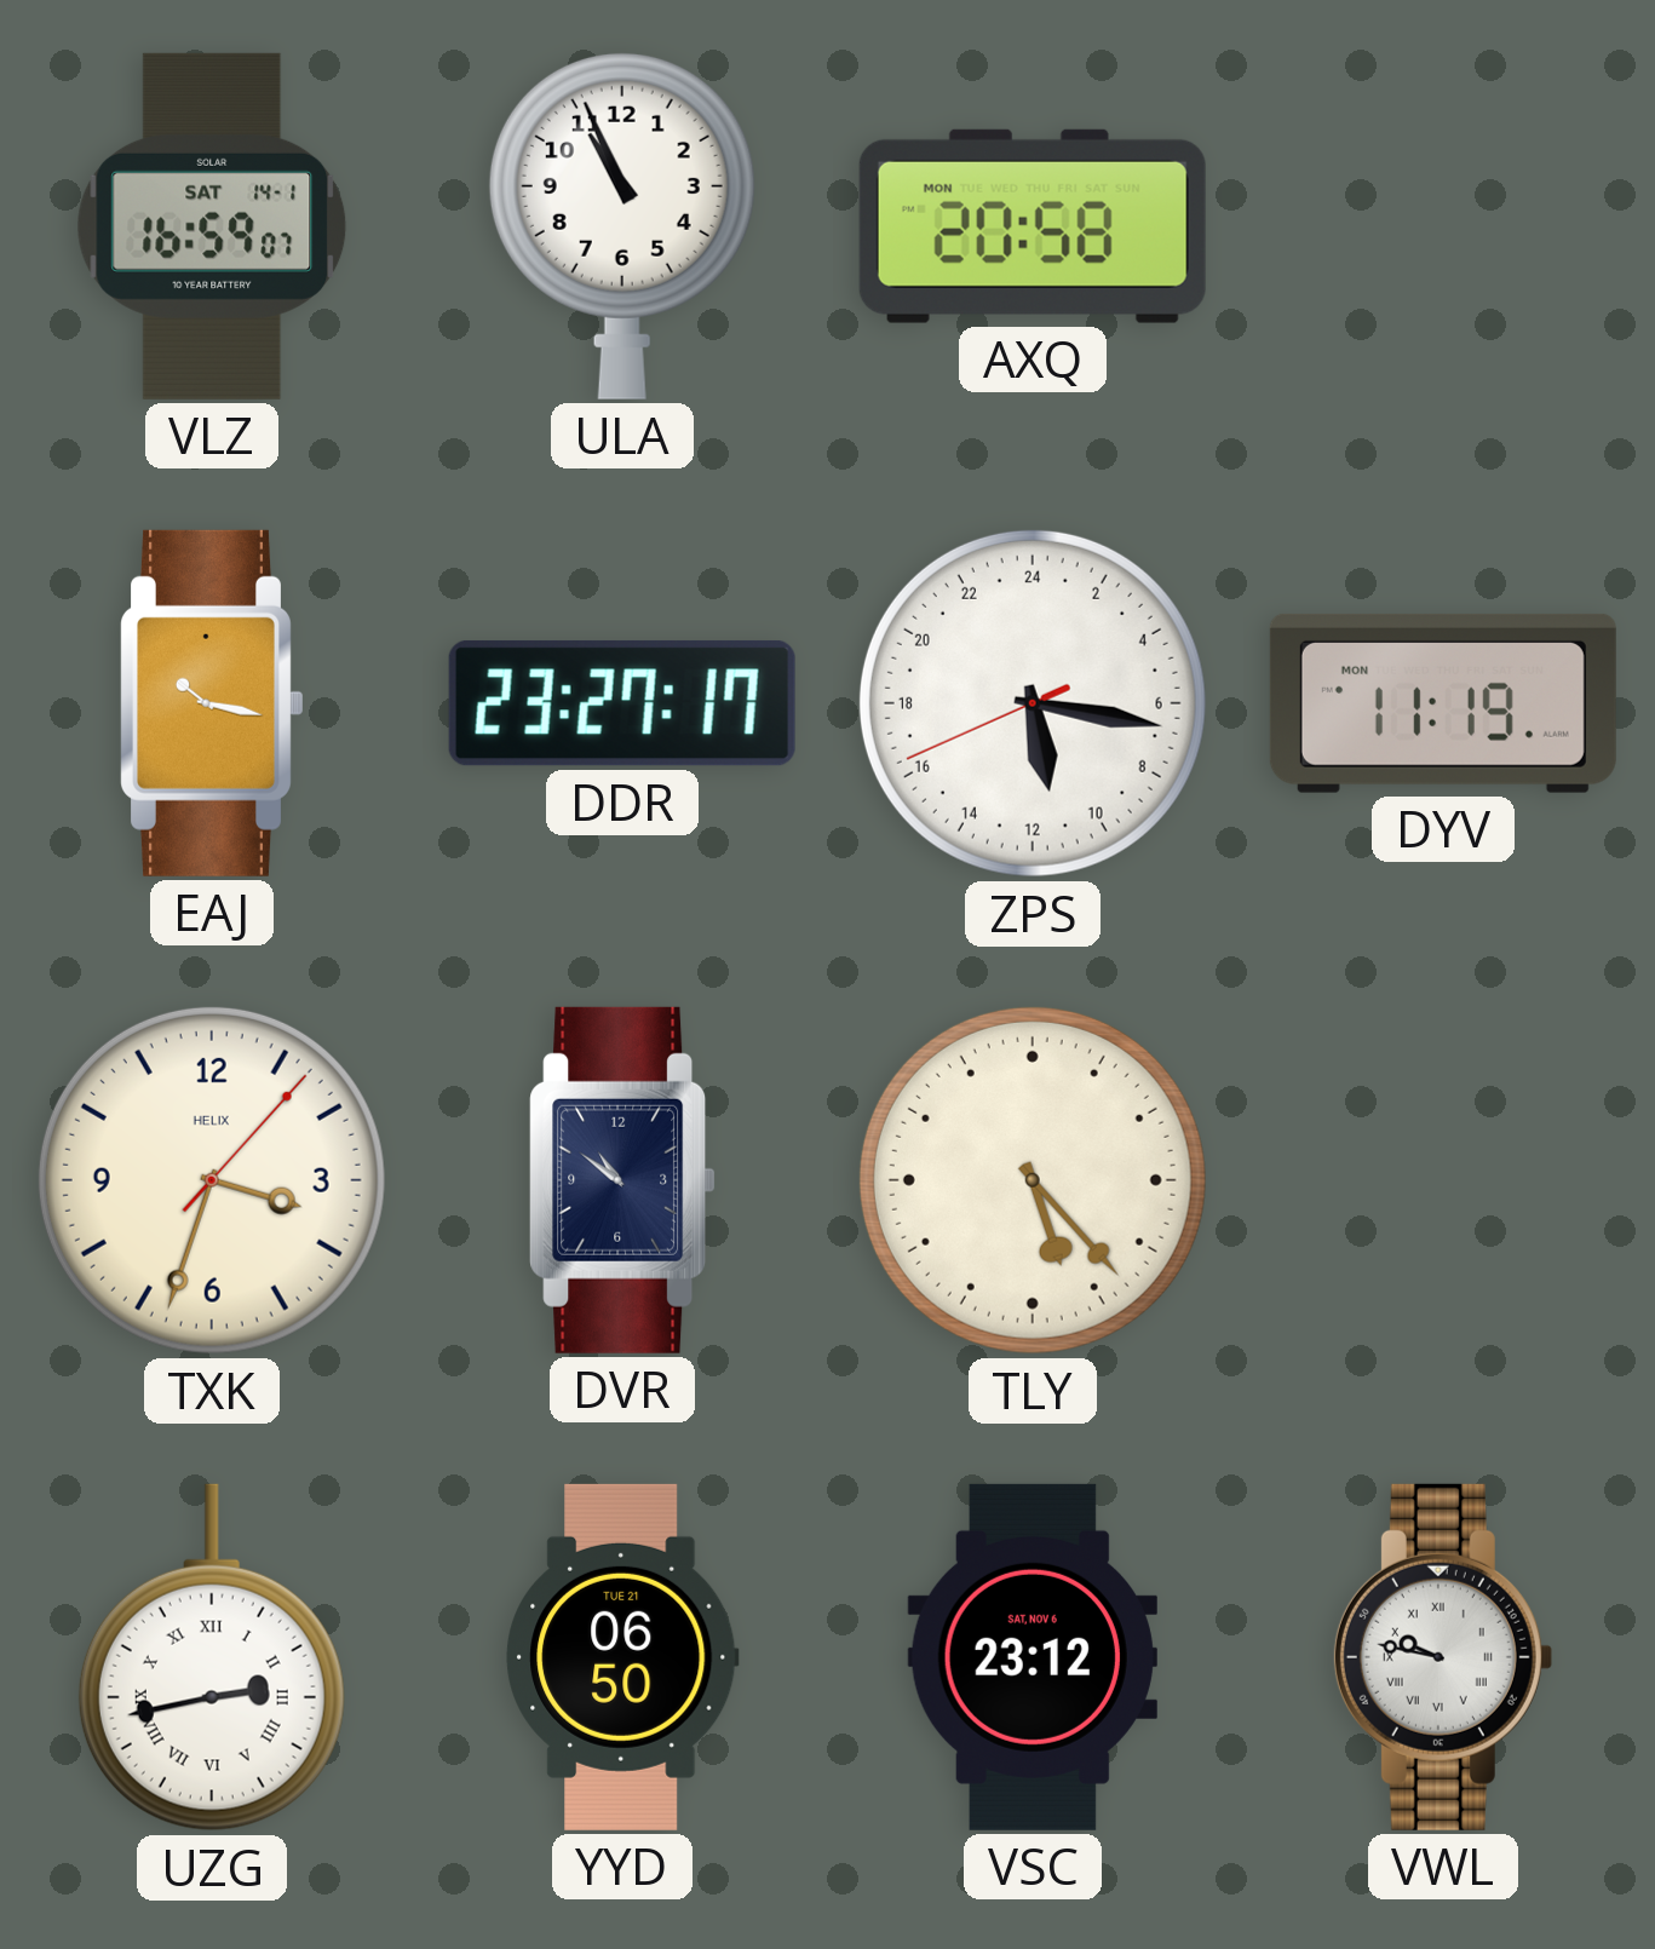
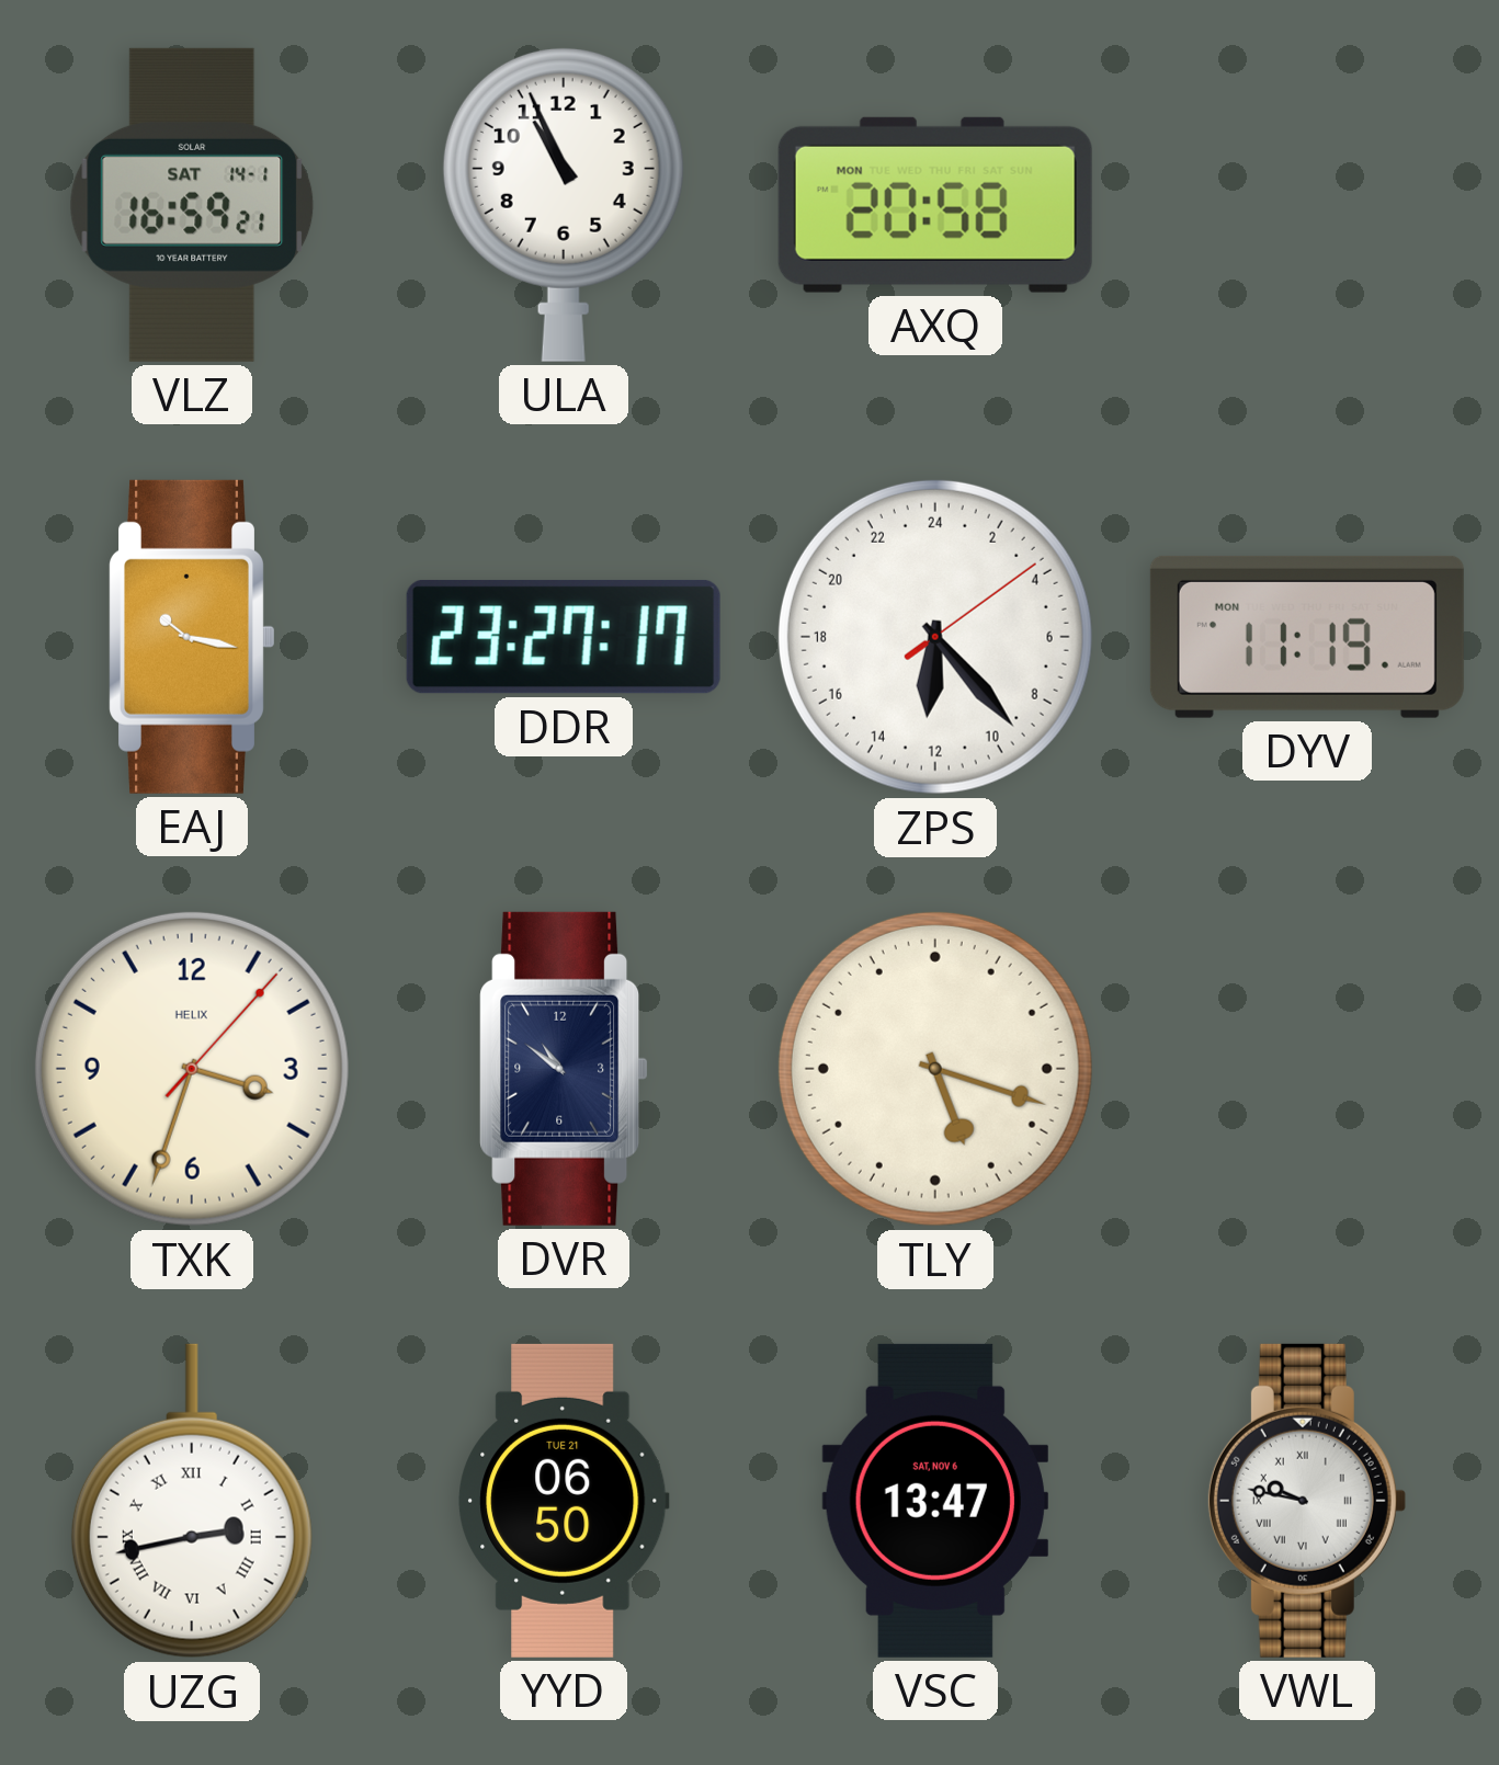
VLZ: 16:59:07 -> 16:59:21
ZPS: 11:16 -> 12:23
TLY: 5:23 -> 5:18
VSC: 23:12 -> 13:47
